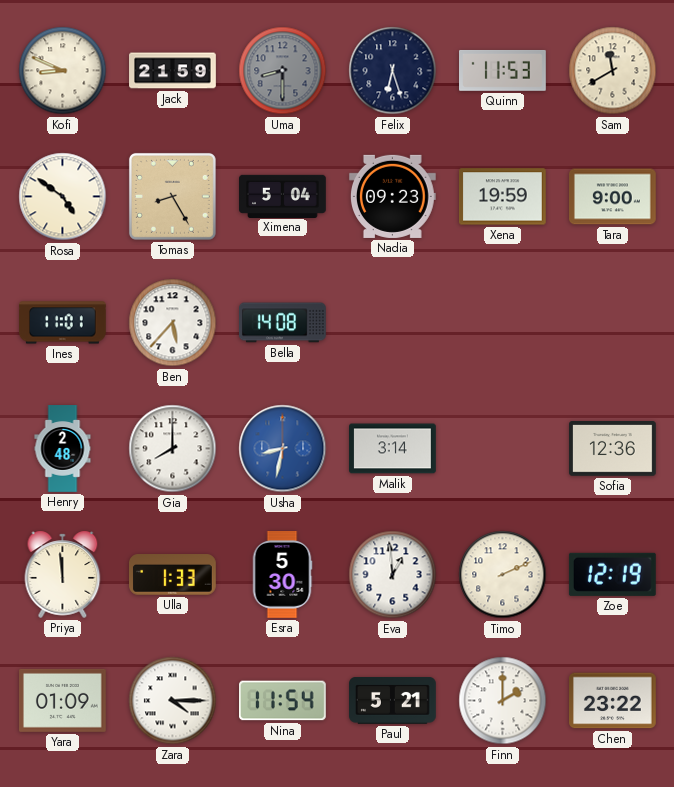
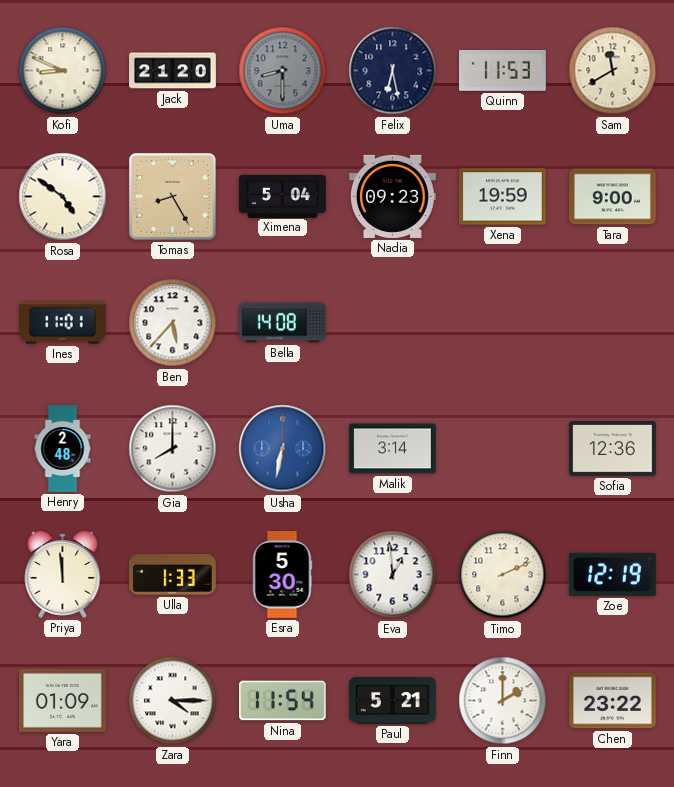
Jack: 21:59 -> 21:20
Felix: 6:27 -> 6:28
Usha: 8:32 -> 6:32
